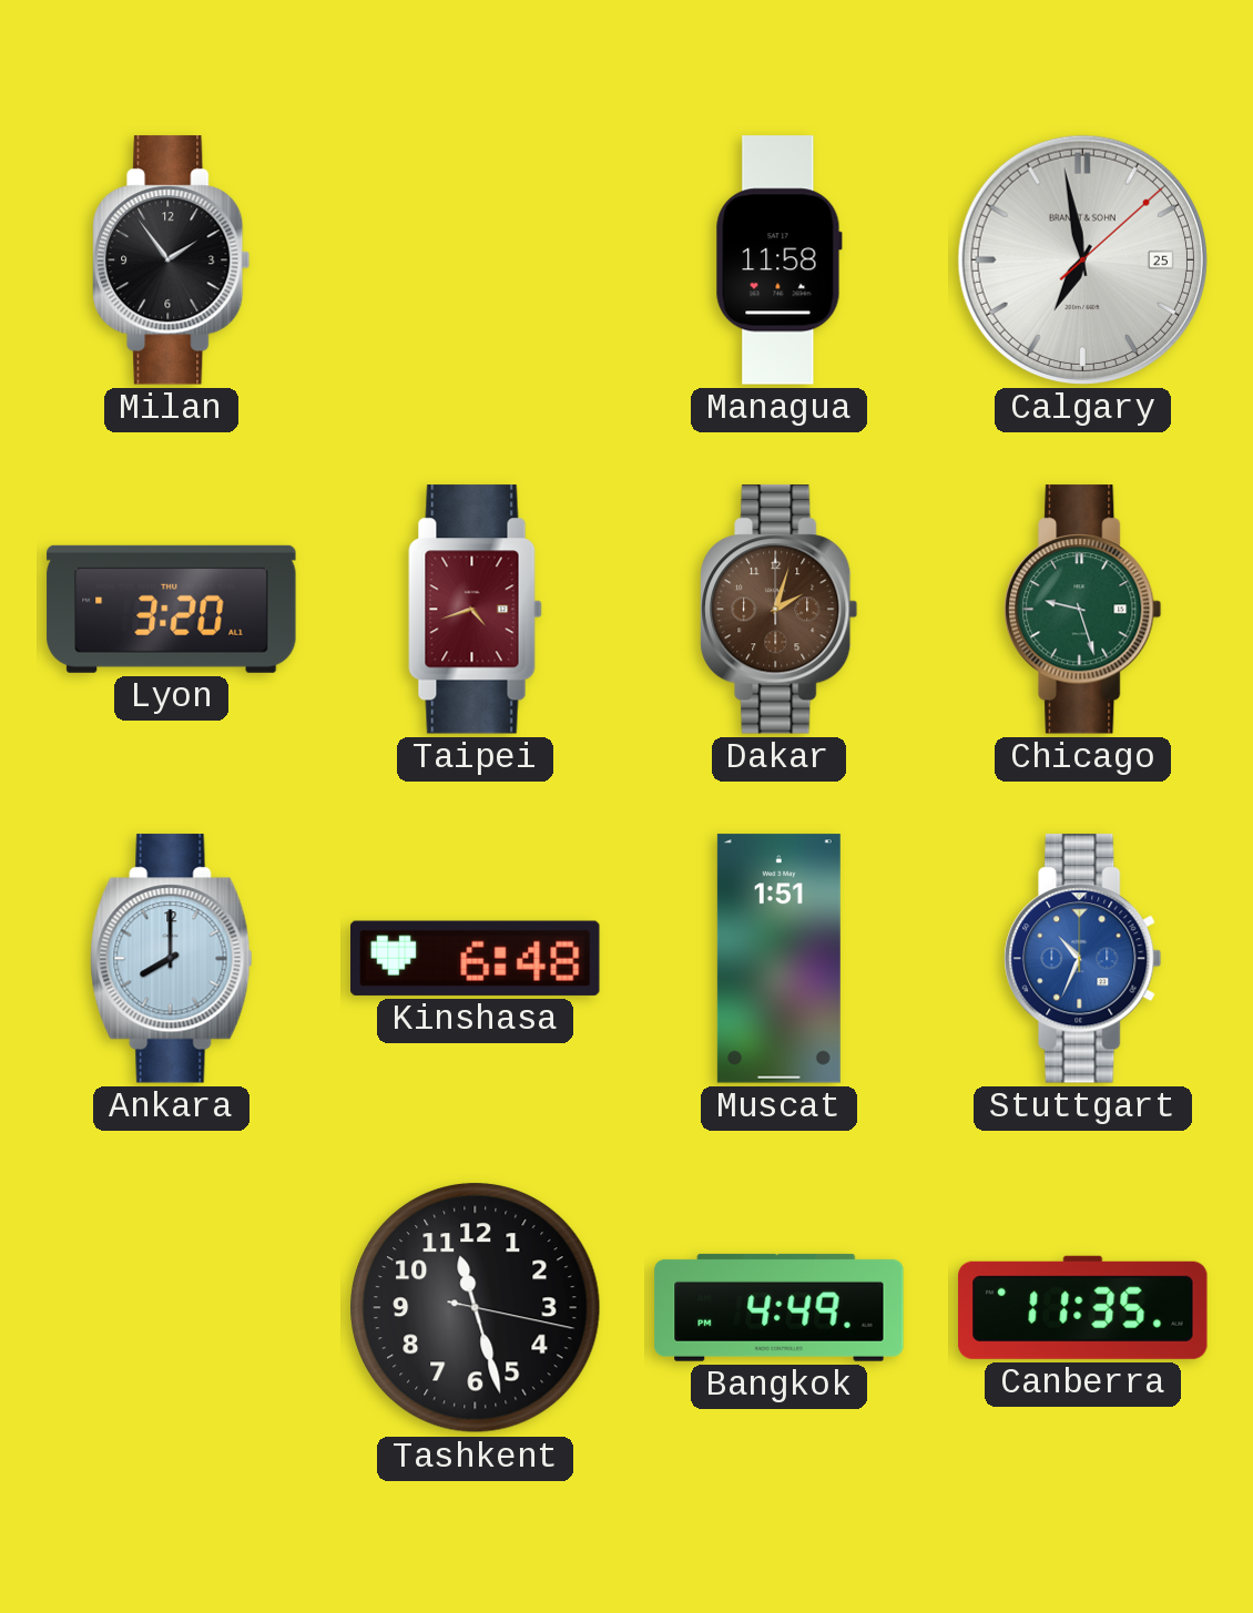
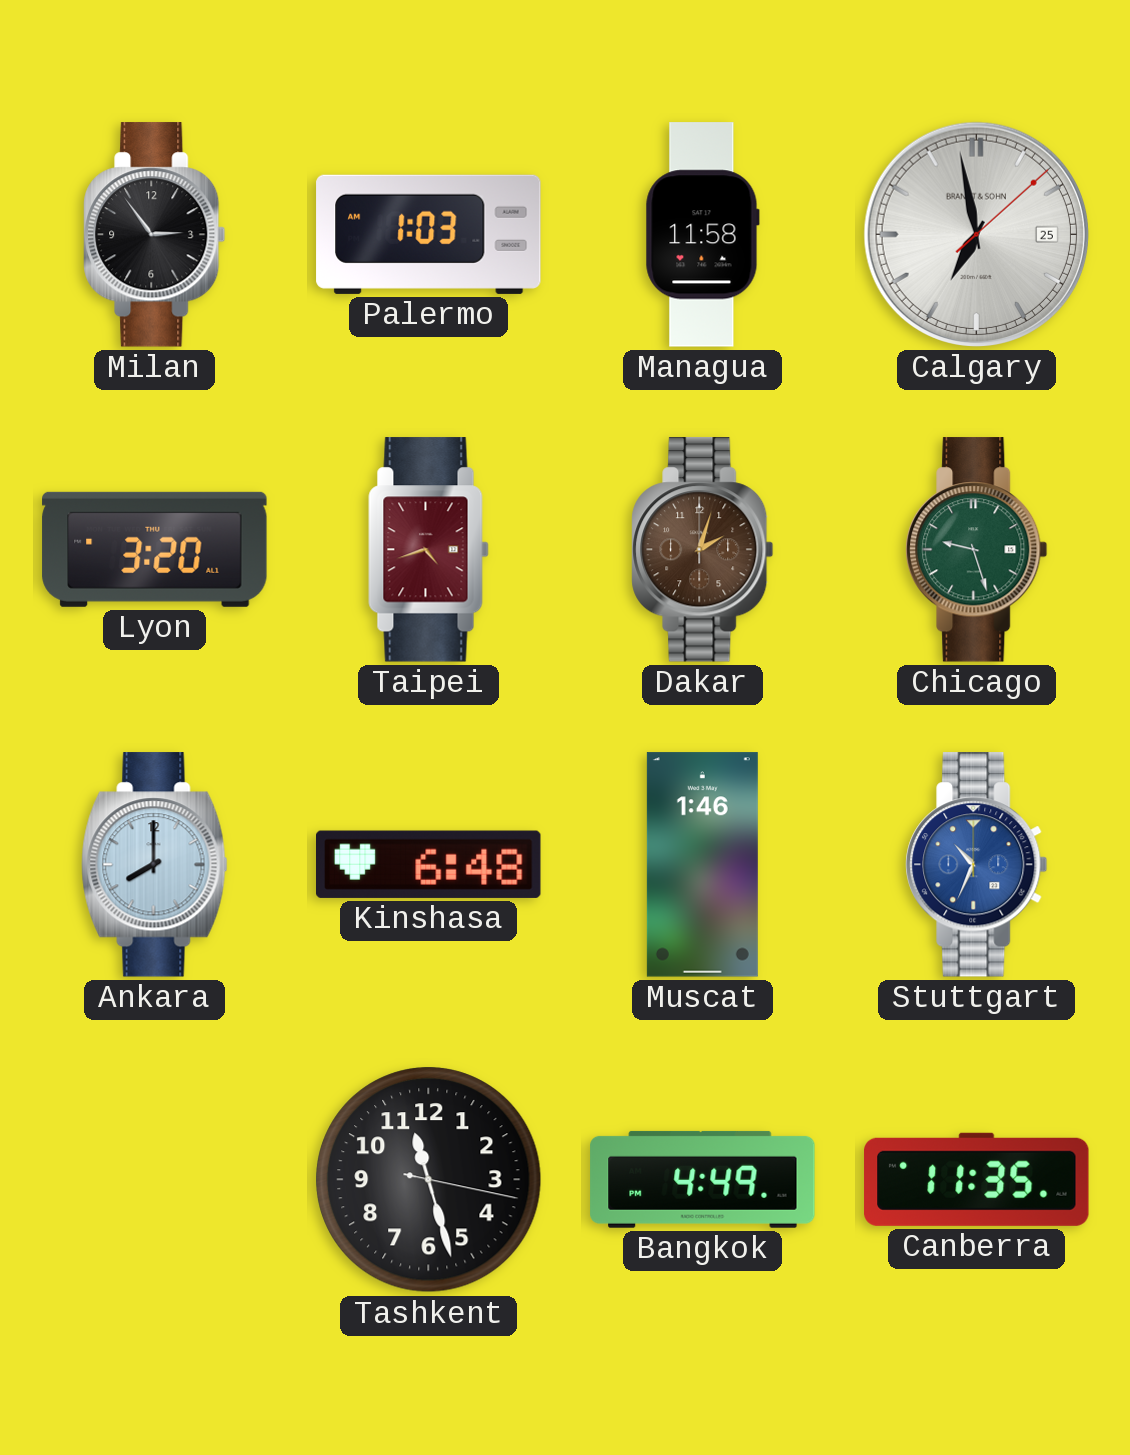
Milan: 1:54 -> 2:54
Palermo: none -> 1:03
Muscat: 1:51 -> 1:46
